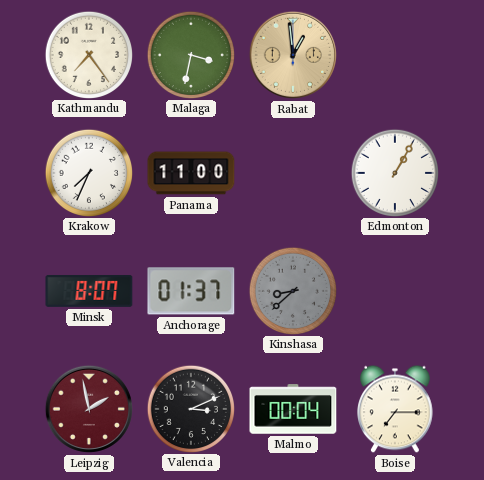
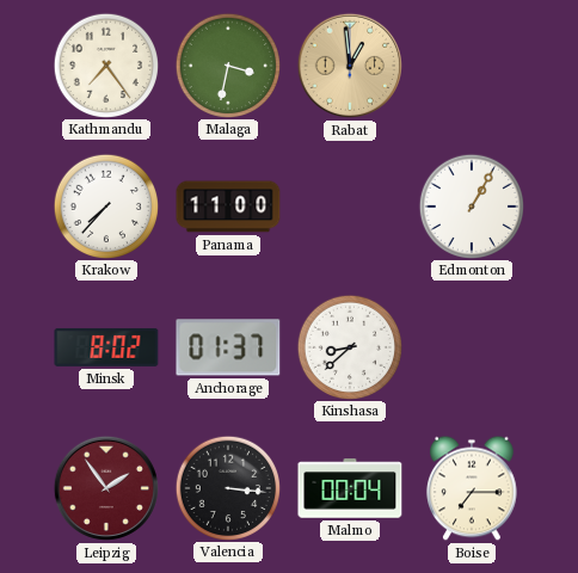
Krakow: 7:34 -> 7:37
Minsk: 8:07 -> 8:02
Kinshasa dial: grey -> white
Leipzig: 1:58 -> 1:54
Valencia: 3:11 -> 3:16
